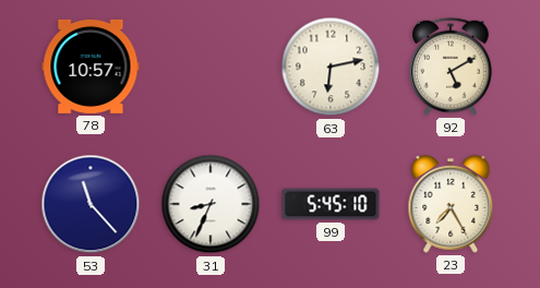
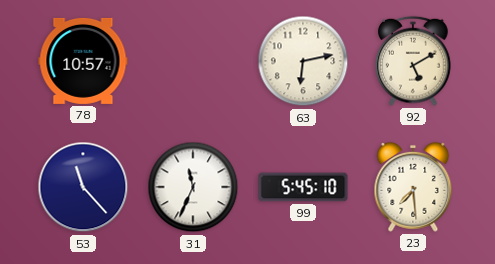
31: 8:34 -> 11:34
23: 7:25 -> 7:29
